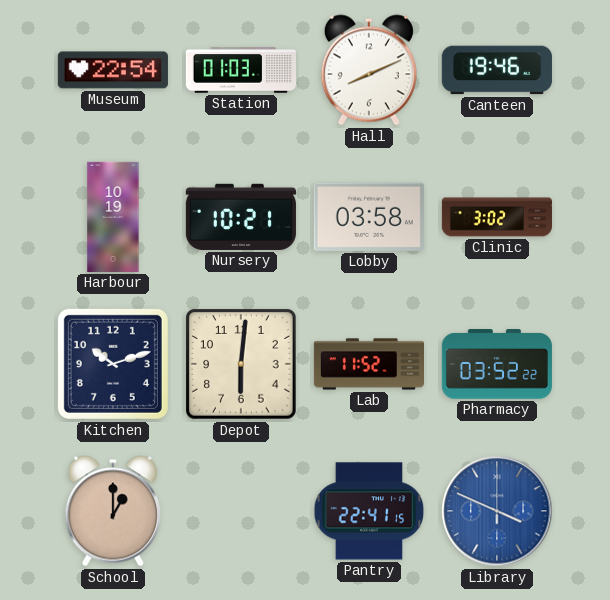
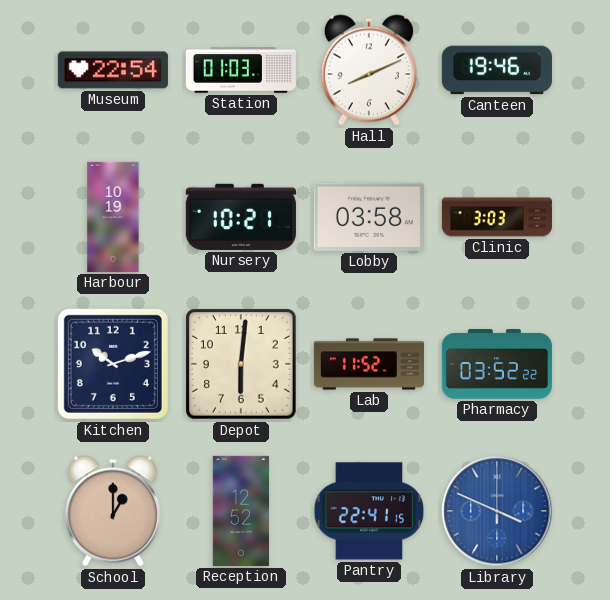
Clinic: 3:02 -> 3:03
Reception: none -> 12:52
